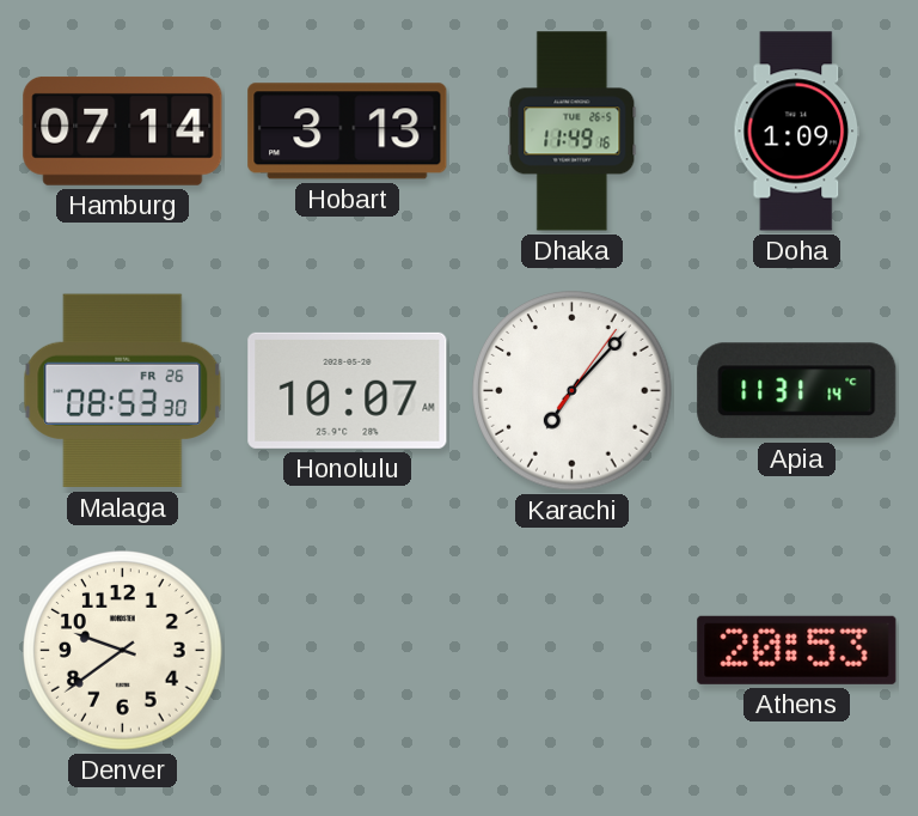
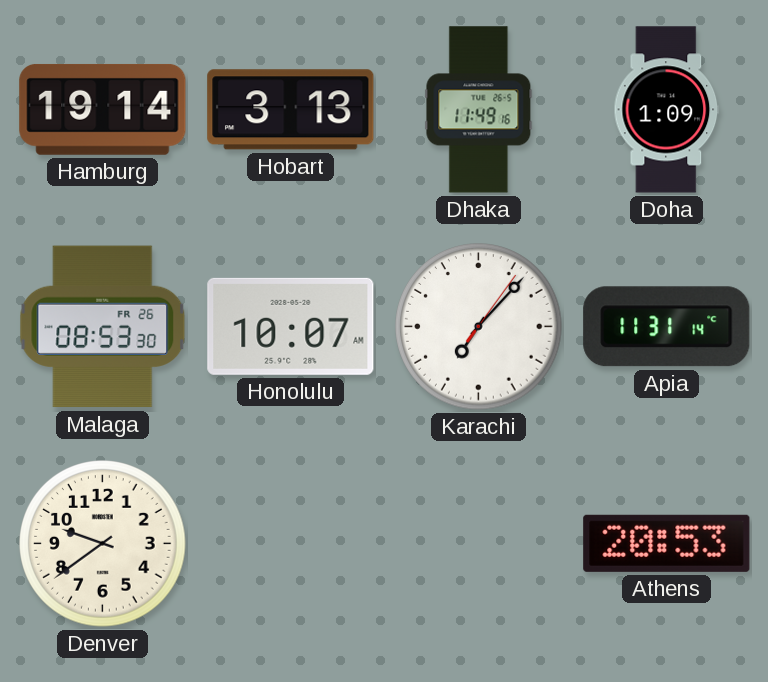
Hamburg: 07:14 -> 19:14
